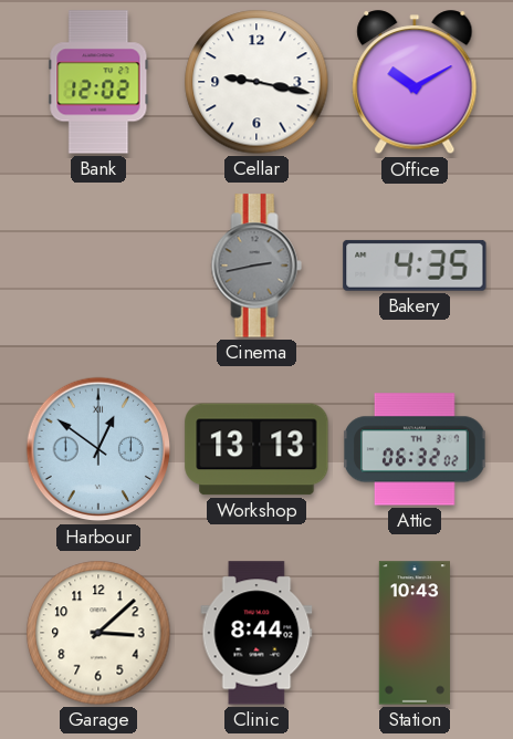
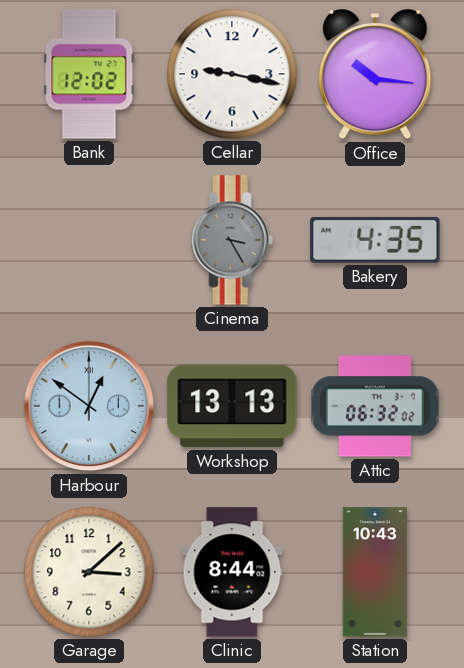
Office: 10:10 -> 10:16
Cinema: 2:43 -> 3:25
